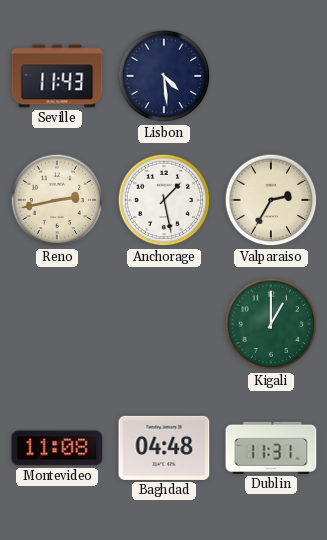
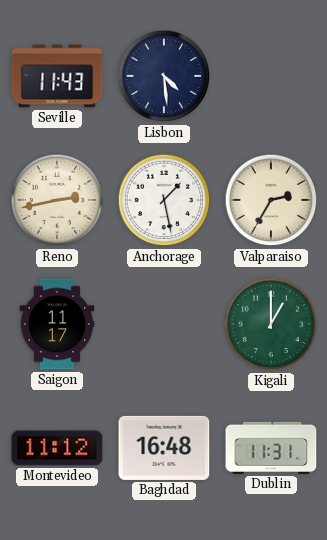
Saigon: none -> 11:17
Montevideo: 11:08 -> 11:12
Baghdad: 04:48 -> 16:48
